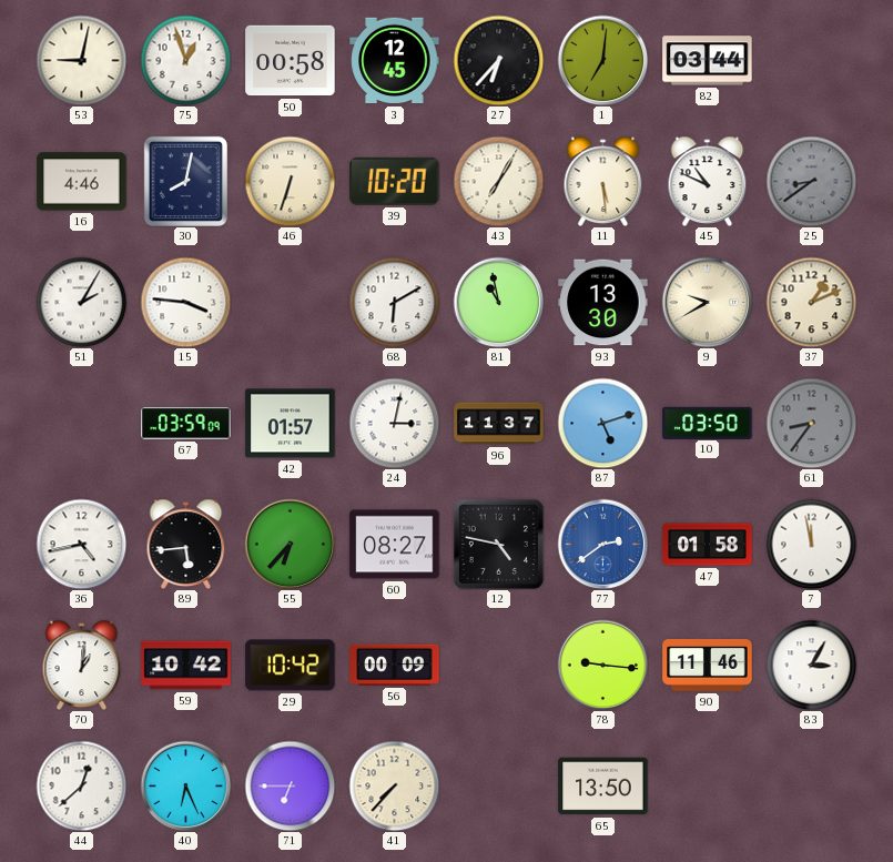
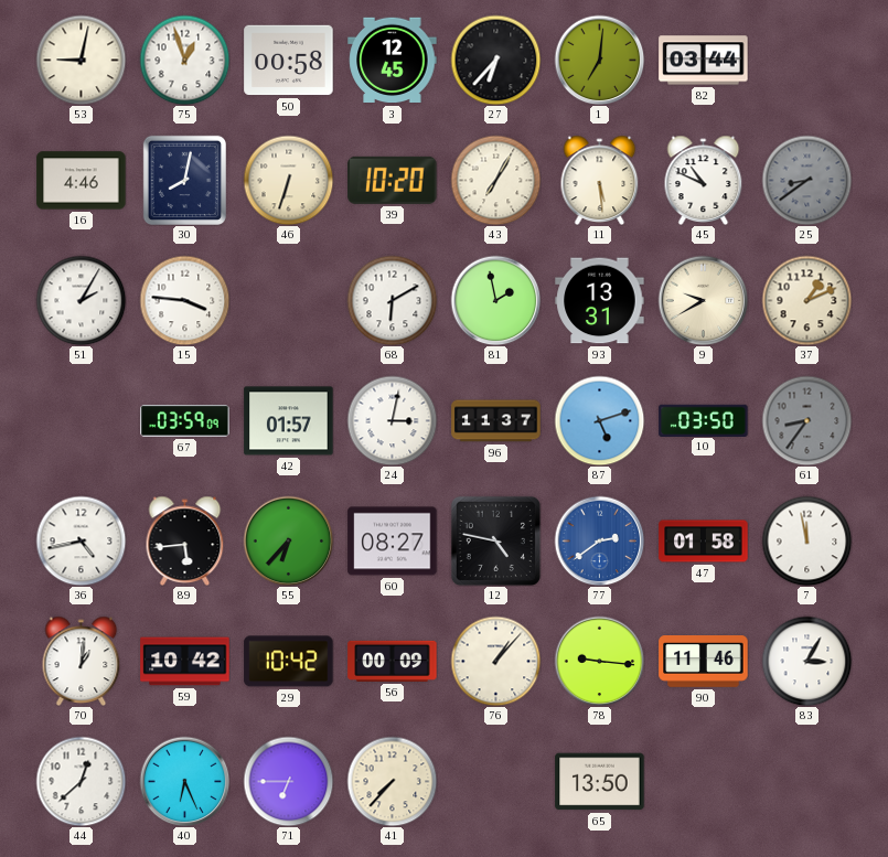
81: 10:58 -> 1:58
93: 13:30 -> 13:31
76: none -> 1:07
